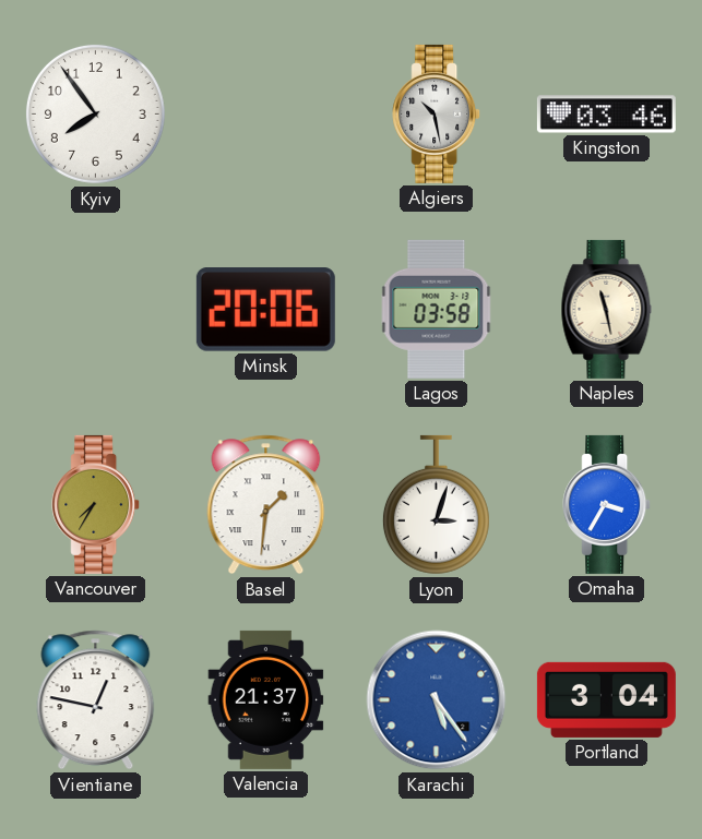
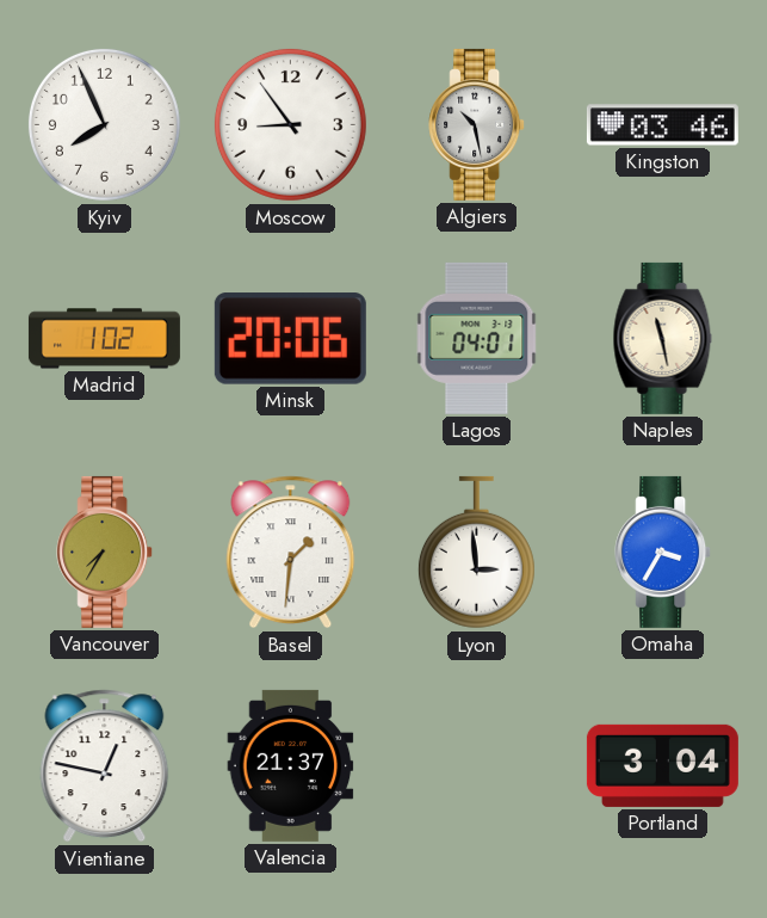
Kyiv: 7:54 -> 7:56
Moscow: none -> 8:54
Madrid: none -> 1:02
Lagos: 03:58 -> 04:01
Lyon: 3:03 -> 2:59
Karachi: 5:24 -> none
